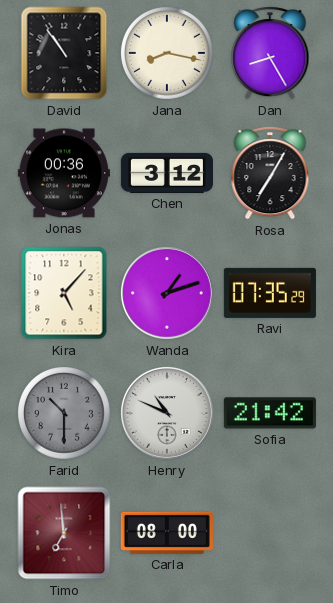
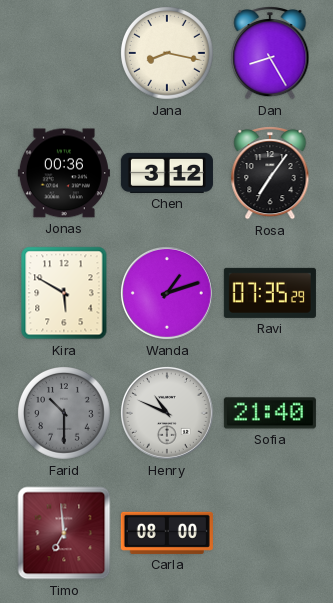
David: 10:54 -> none
Rosa: 7:05 -> 7:06
Kira: 5:07 -> 5:50
Sofia: 21:42 -> 21:40
